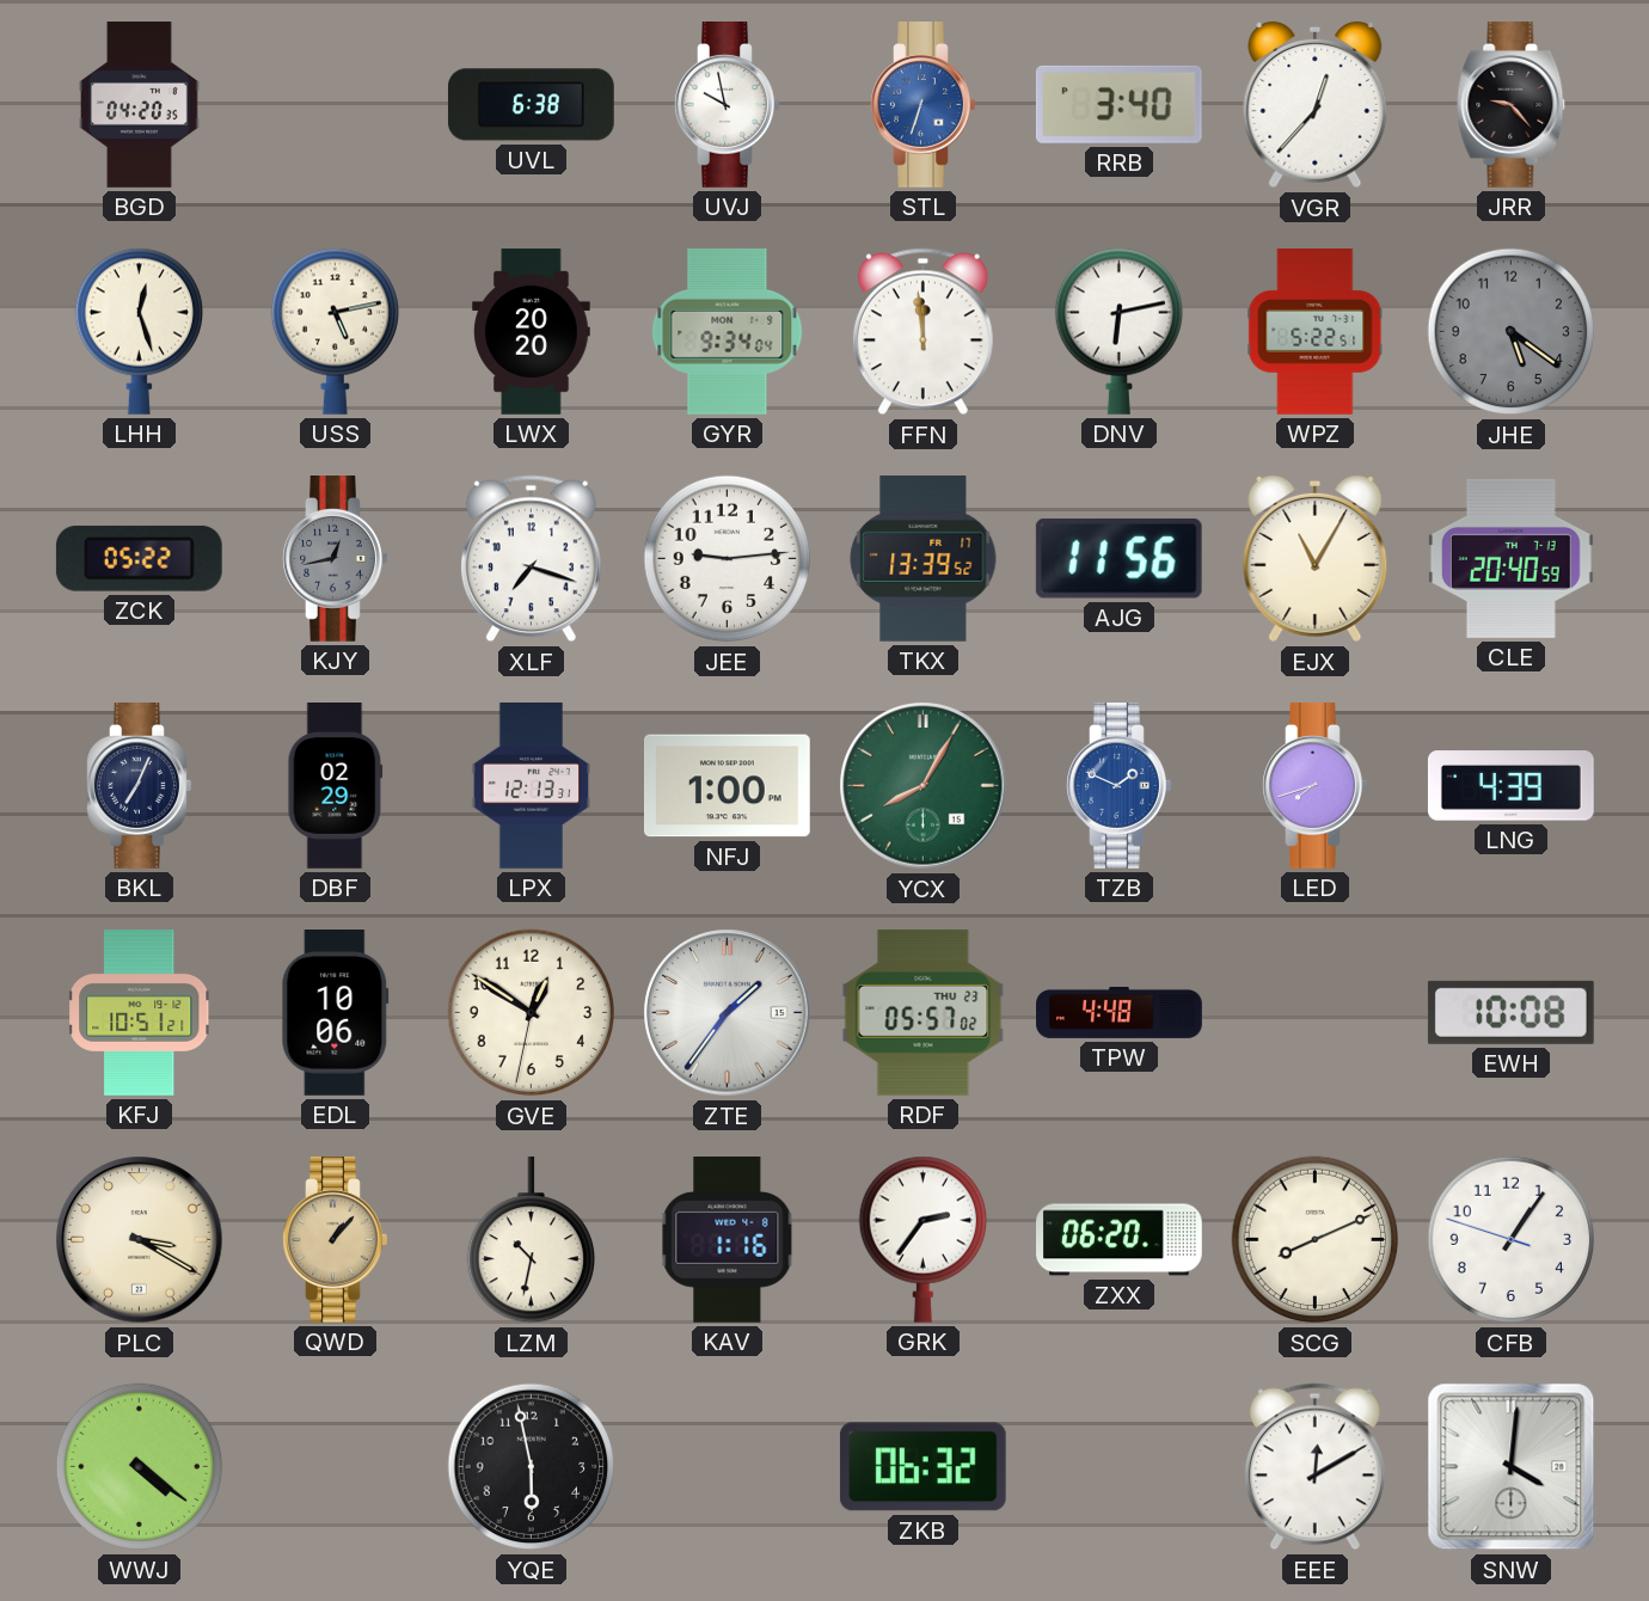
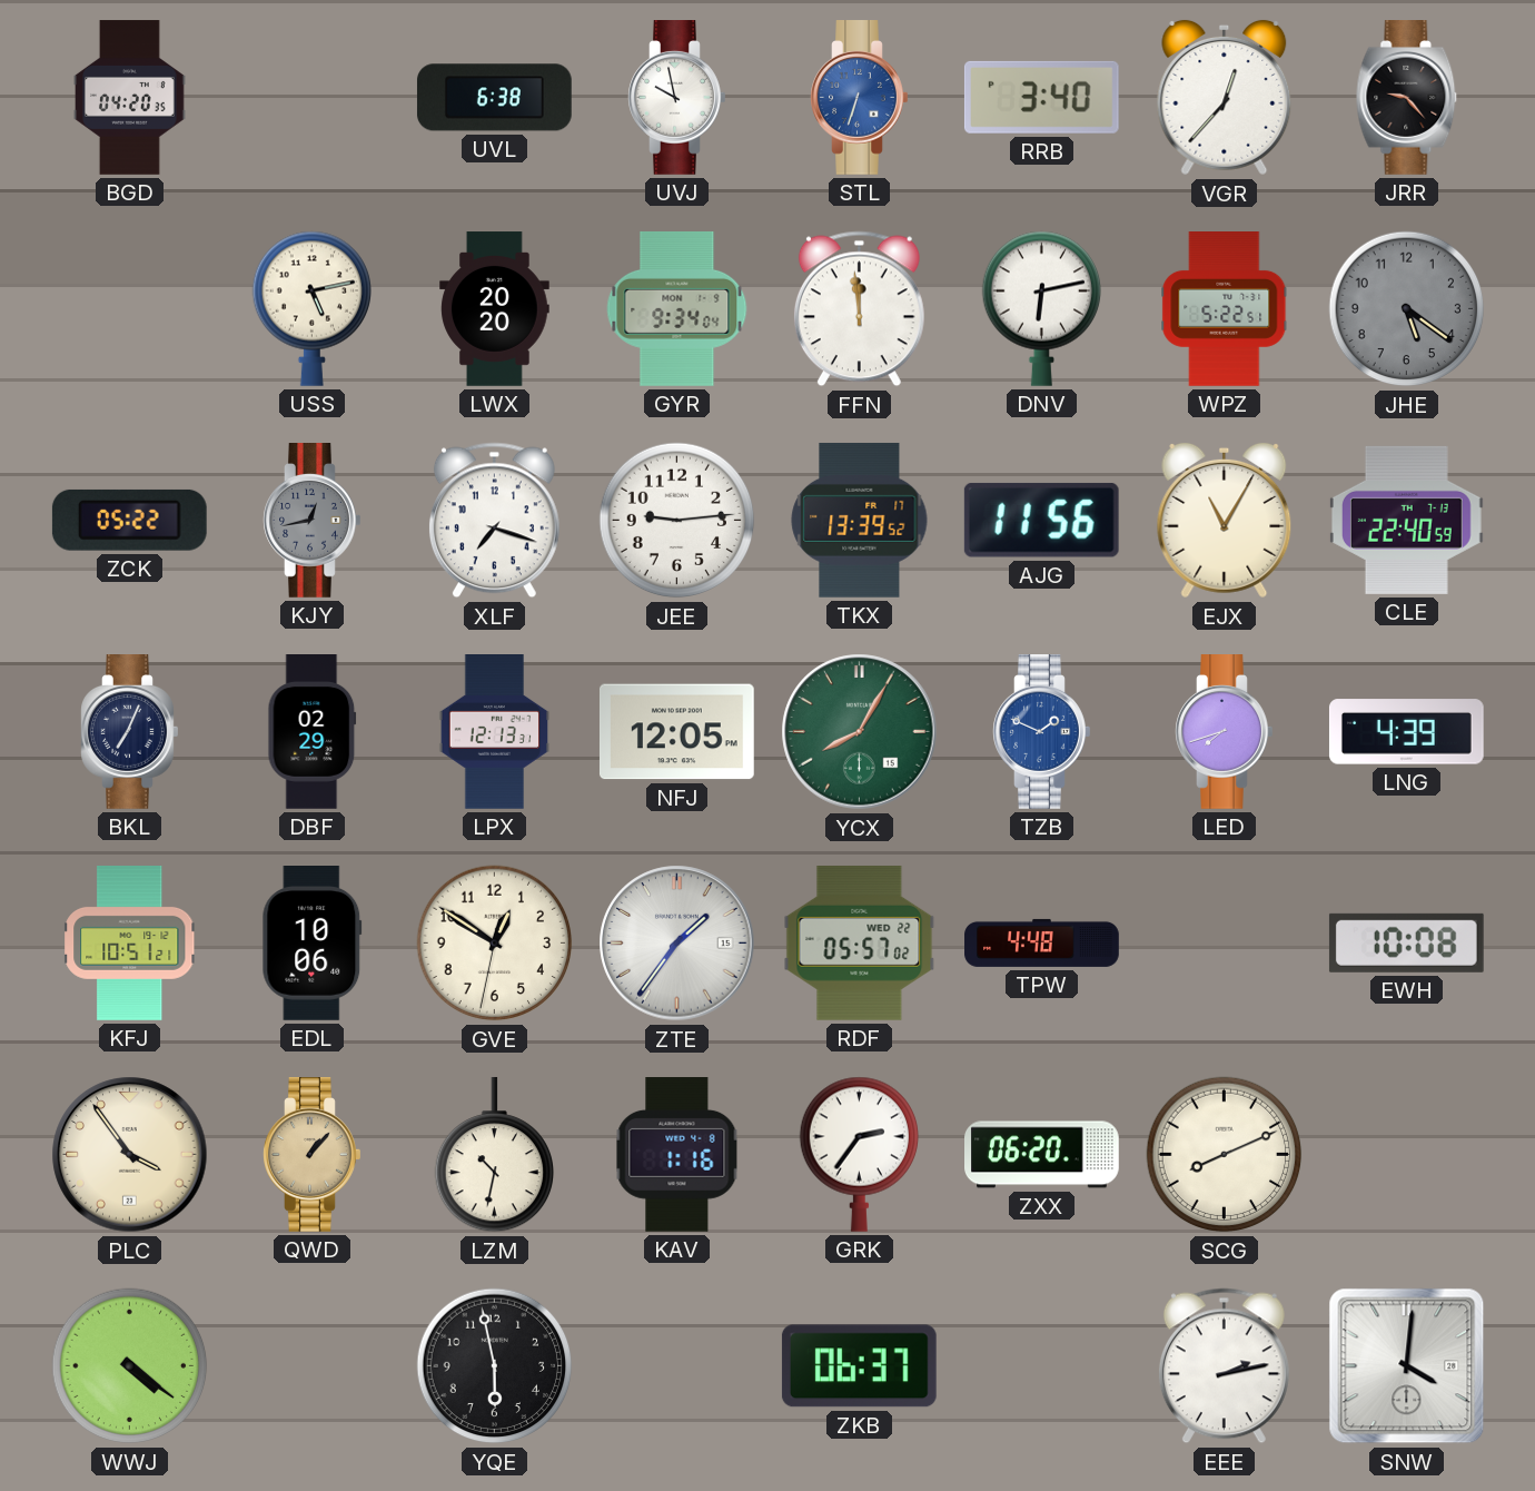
LHH: 12:27 -> none
CLE: 20:40 -> 22:40
NFJ: 1:00 -> 12:05
RDF date: THU 23 -> WED 22
PLC: 3:20 -> 3:54
CFB: 1:05 -> none
ZKB: 06:32 -> 06:37
EEE: 12:10 -> 2:13
